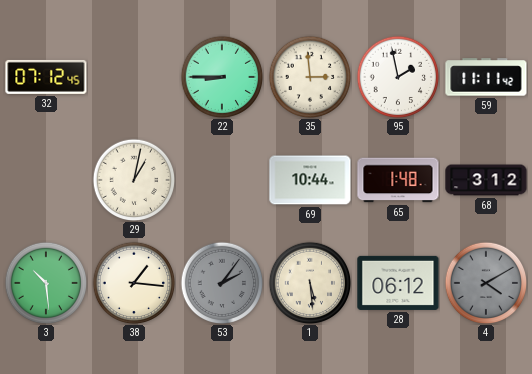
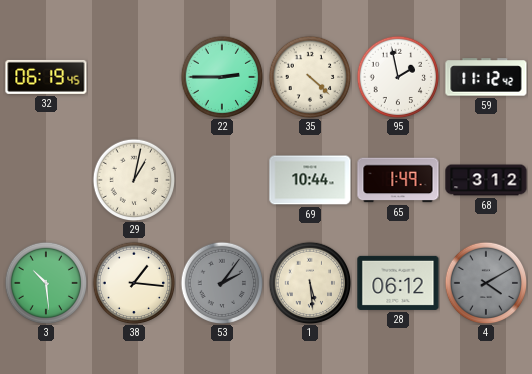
32: 07:12 -> 06:19
22: 8:45 -> 2:45
35: 2:59 -> 4:22
59: 11:11 -> 11:12
65: 1:48 -> 1:49
